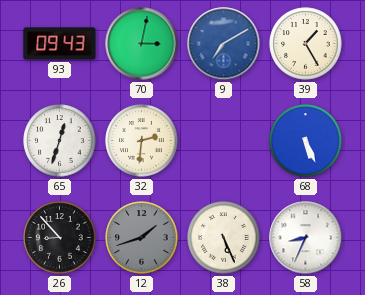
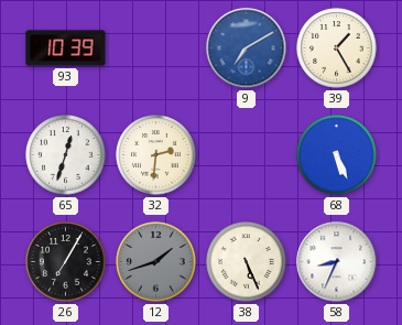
93: 09:43 -> 10:39
70: 3:02 -> none
26: 8:53 -> 7:05
